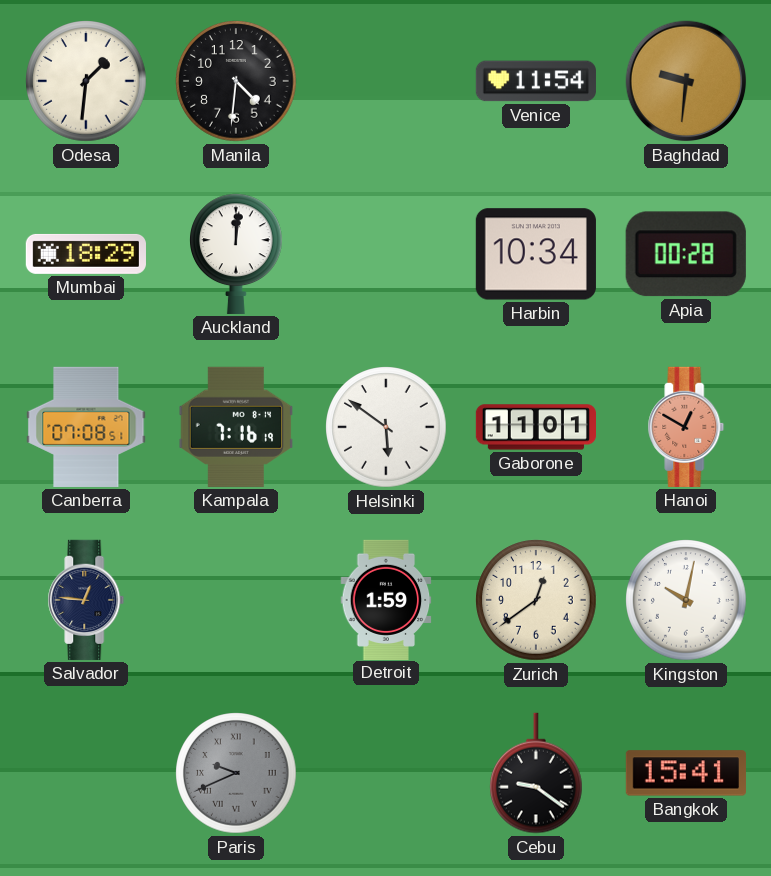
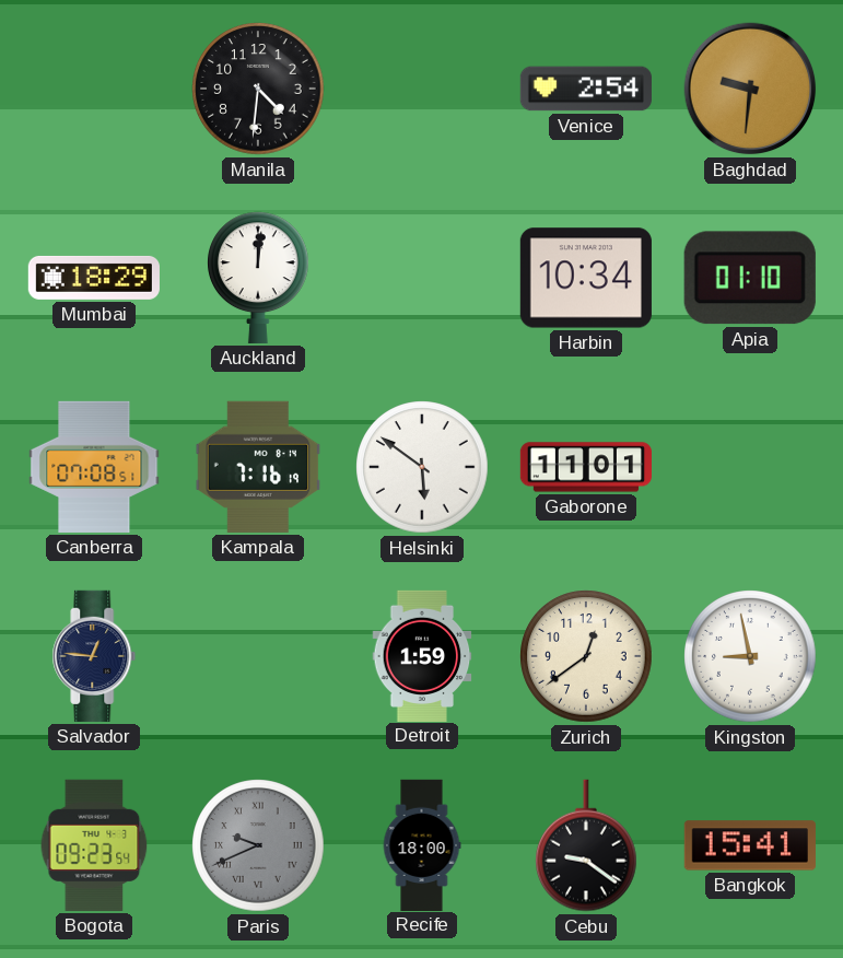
Odesa: 1:31 -> none
Venice: 11:54 -> 2:54
Apia: 00:28 -> 01:10
Hanoi: 12:50 -> none
Kingston: 10:02 -> 8:58
Bogota: none -> 09:23
Recife: none -> 18:00
